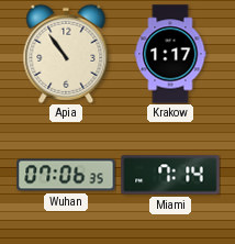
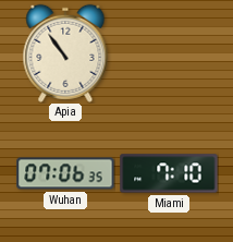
Krakow: 1:17 -> none
Miami: 7:14 -> 7:10
